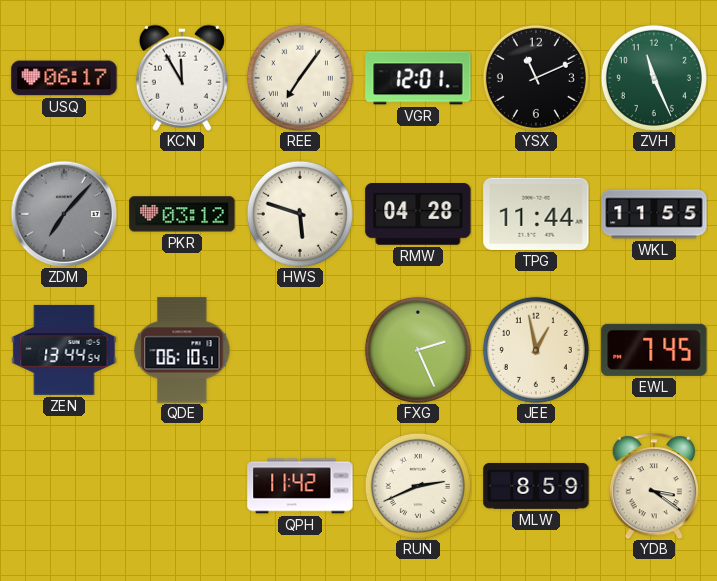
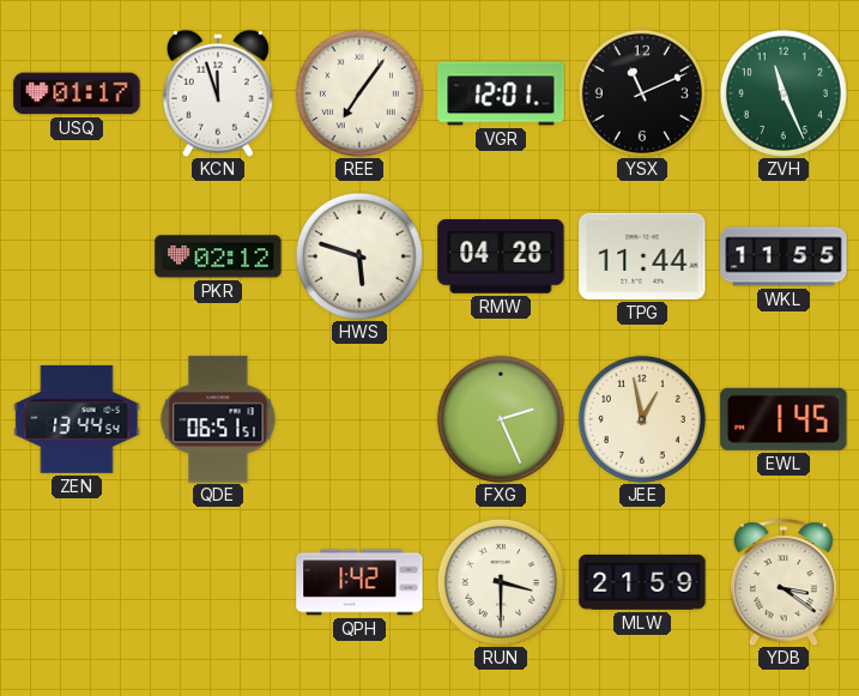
USQ: 06:17 -> 01:17
KCN: 11:55 -> 11:57
ZDM: 7:07 -> none
PKR: 03:12 -> 02:12
QDE: 06:10 -> 06:51
EWL: 7:45 -> 1:45
QPH: 11:42 -> 1:42
RUN: 2:41 -> 3:30
MLW: 8:59 -> 21:59
